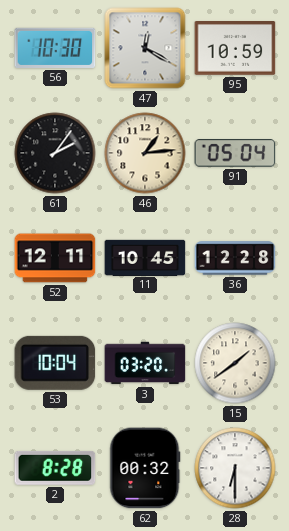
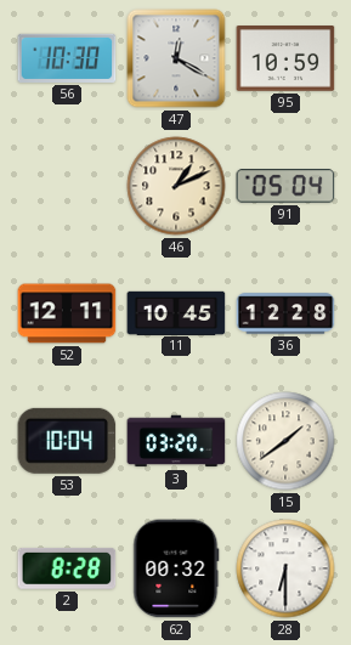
61: 2:06 -> none
46: 1:14 -> 1:11
